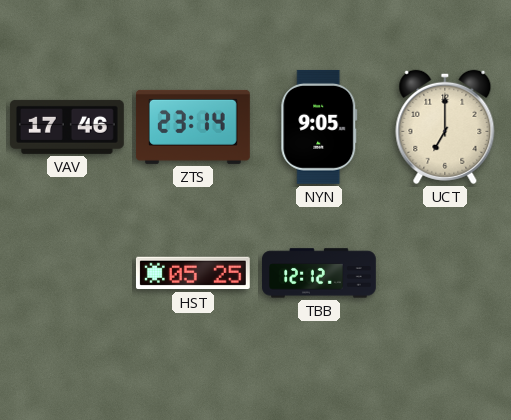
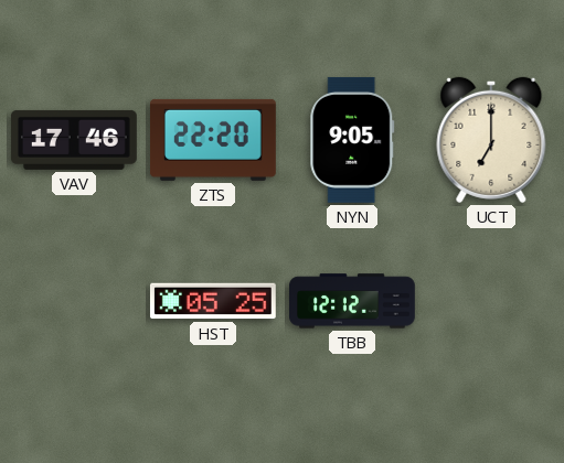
ZTS: 23:14 -> 22:20
